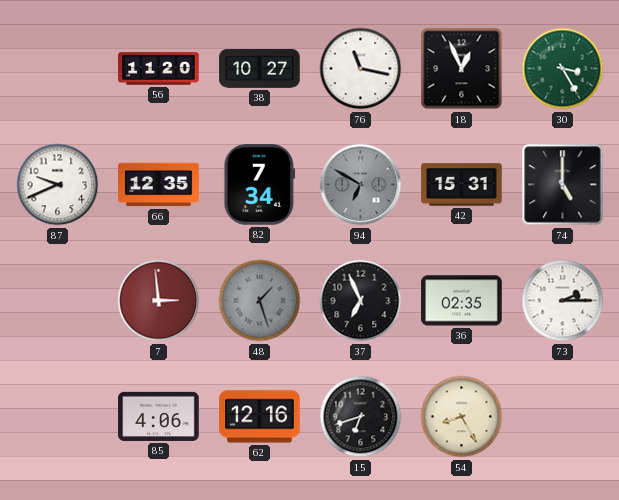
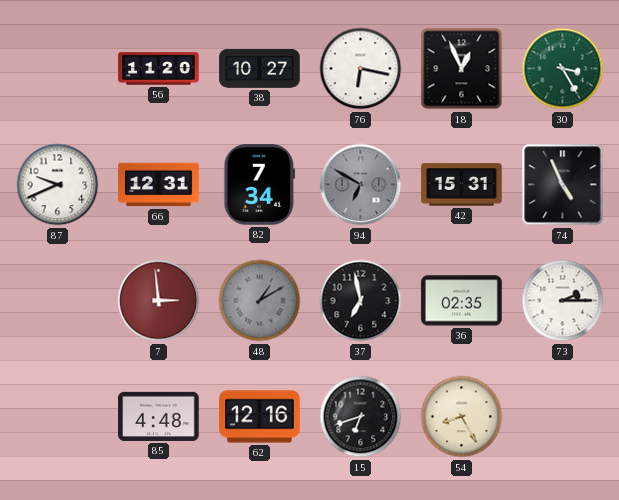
76: 11:17 -> 6:17
66: 12:35 -> 12:31
74: 5:00 -> 4:56
48: 1:27 -> 1:10
37: 6:56 -> 6:58
85: 4:06 -> 4:48
